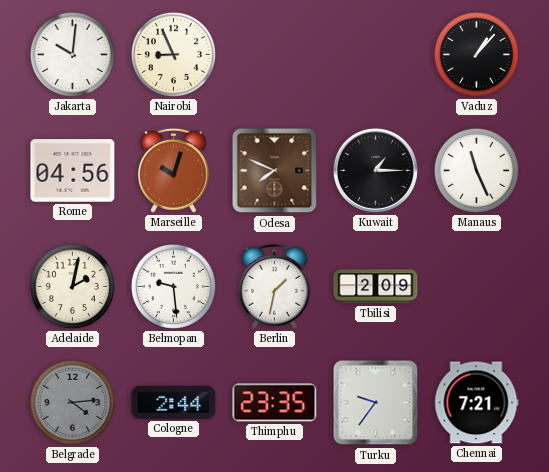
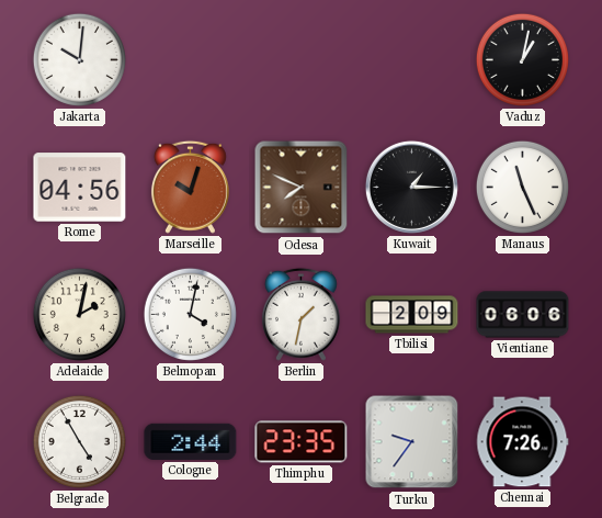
Nairobi: 8:56 -> none
Vaduz: 1:07 -> 1:02
Belmopan: 9:29 -> 4:02
Vientiane: none -> 06:06
Belgrade: 4:14 -> 4:55
Belgrade dial: grey -> white
Chennai: 7:21 -> 7:26
